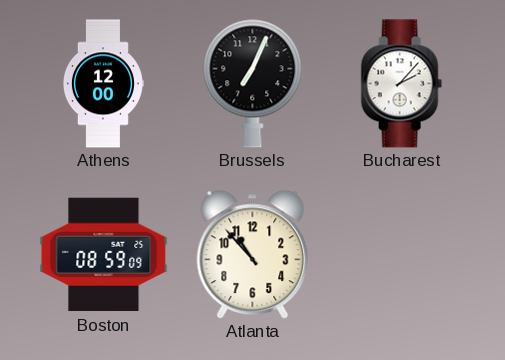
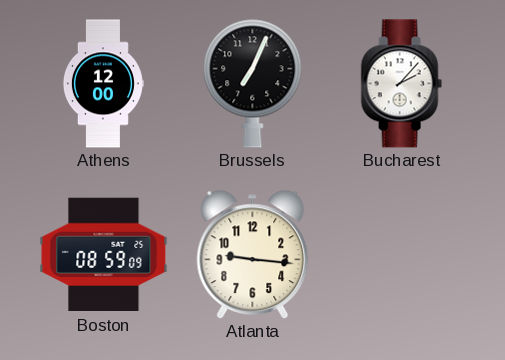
Atlanta: 10:53 -> 9:16
